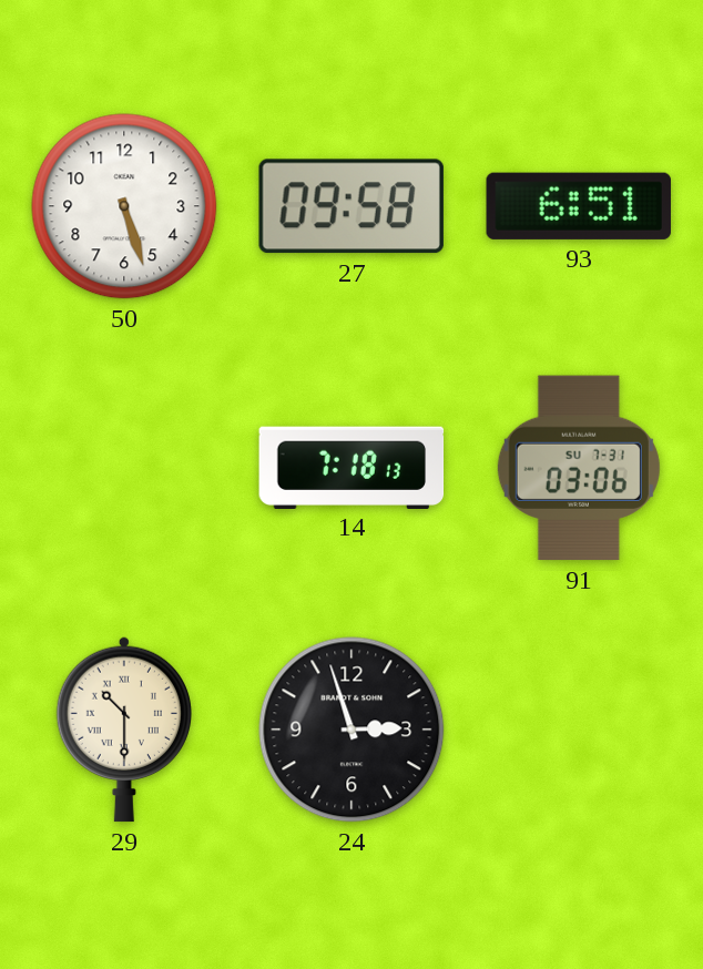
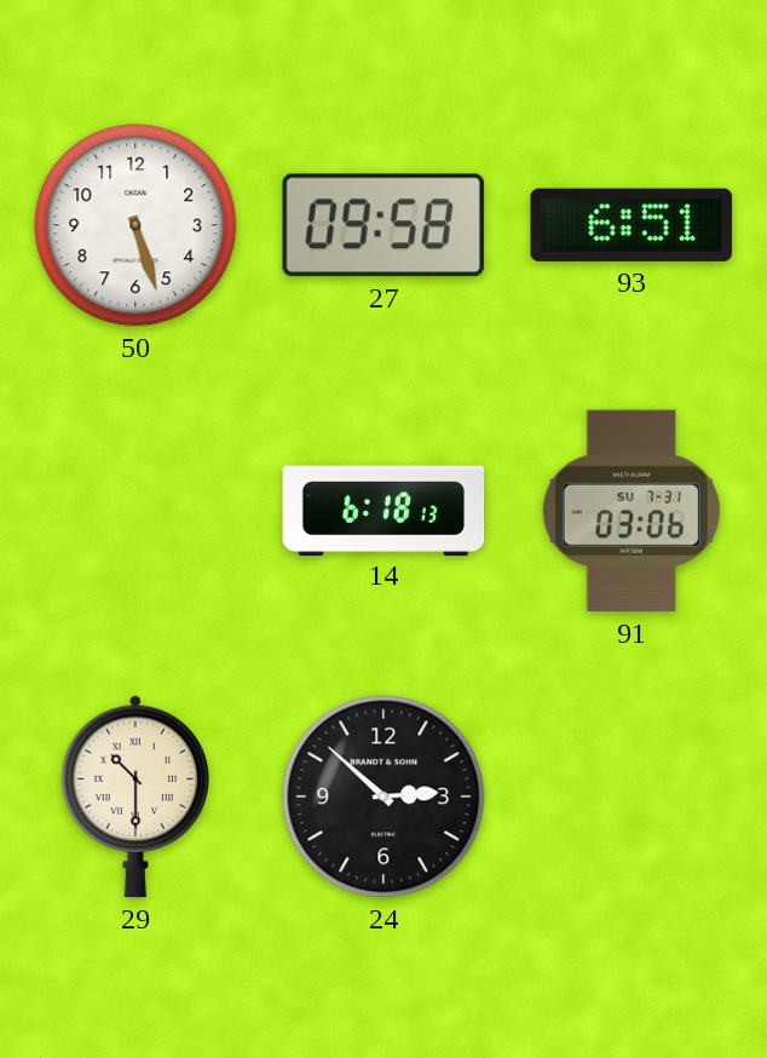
14: 7:18 -> 6:18
24: 2:57 -> 2:52
